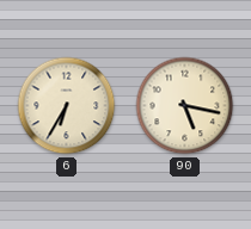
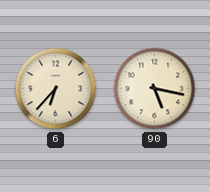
6: 6:35 -> 6:37
